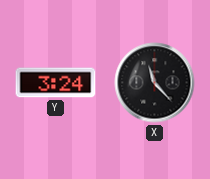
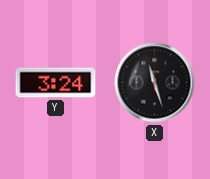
X: 11:23 -> 11:27
